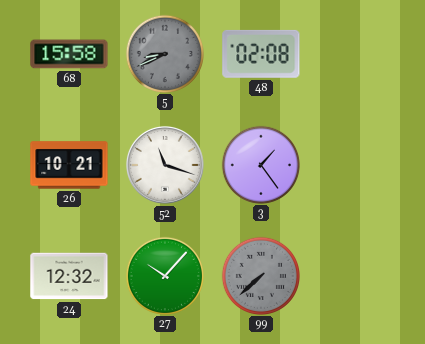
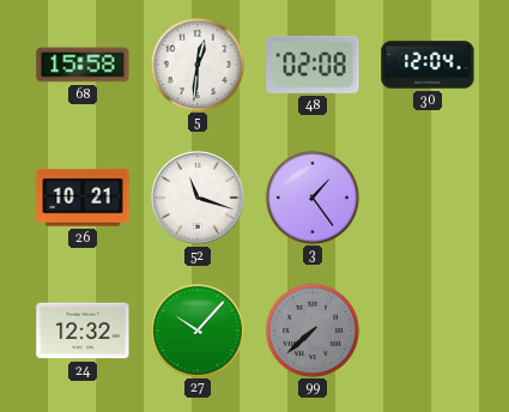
5: 8:41 -> 12:31
5 dial: grey -> white
30: none -> 12:04
